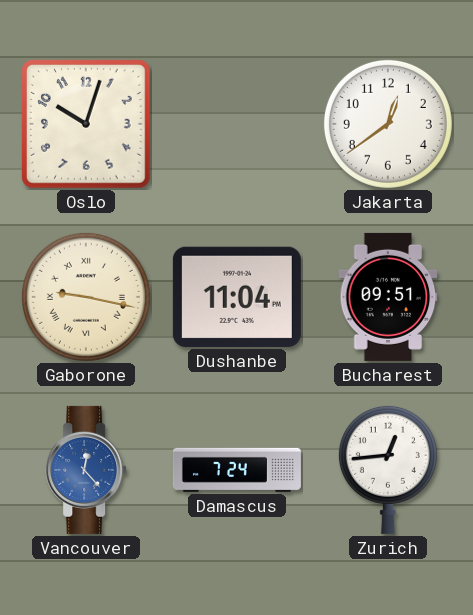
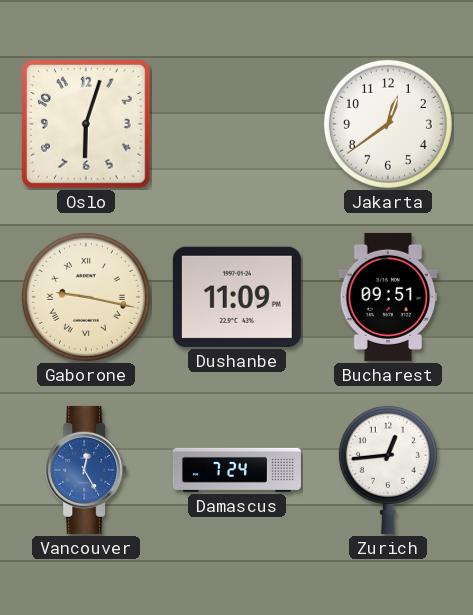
Oslo: 10:03 -> 6:03
Dushanbe: 11:04 -> 11:09
Vancouver: 12:23 -> 12:25
